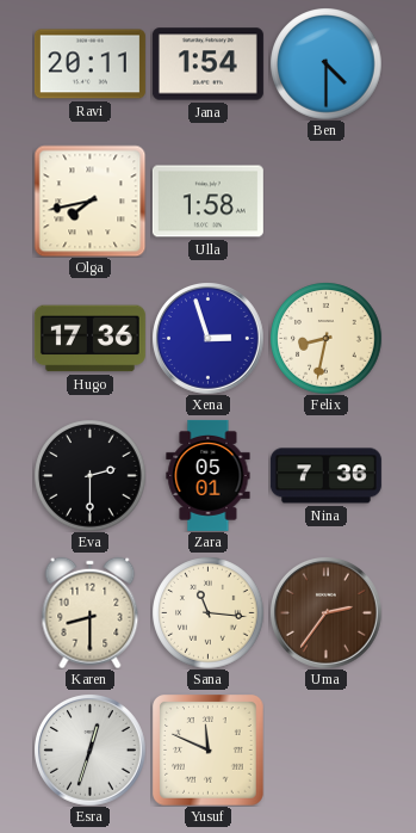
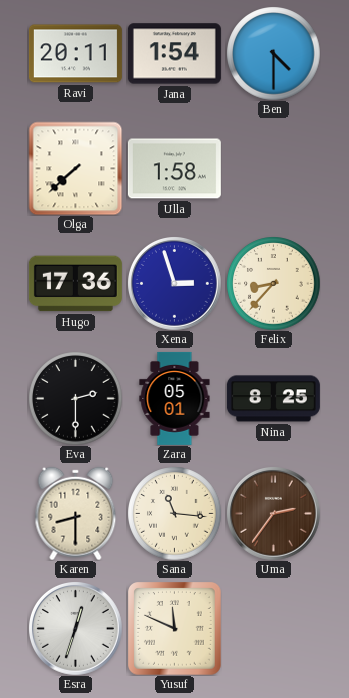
Olga: 7:43 -> 7:38
Felix: 8:32 -> 8:37
Nina: 7:36 -> 8:25
